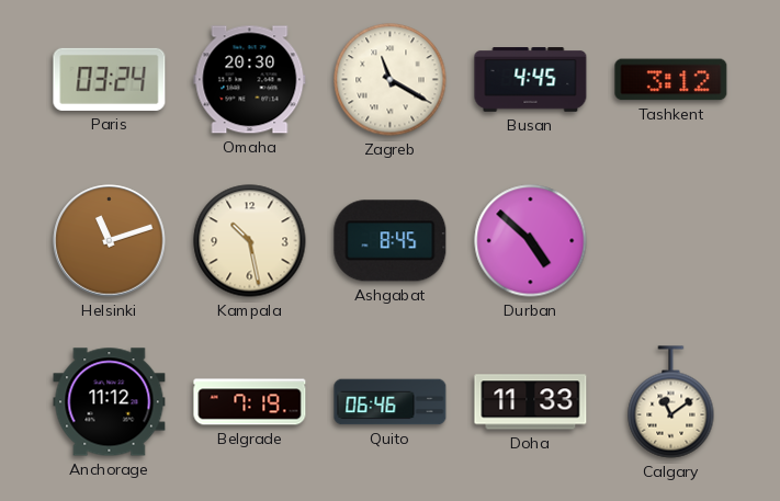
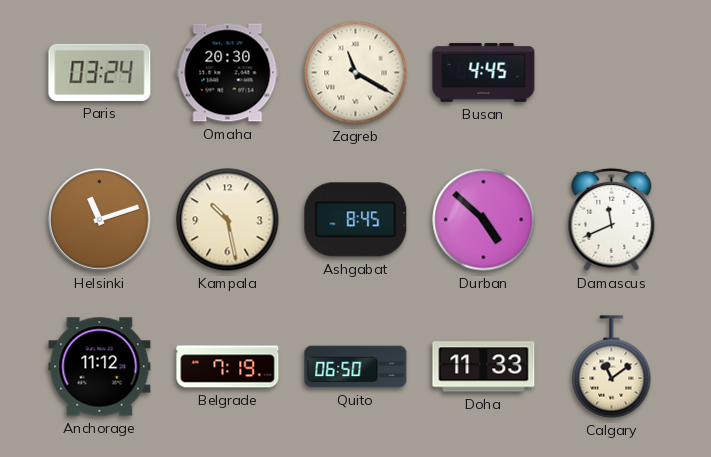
Tashkent: 3:12 -> none
Damascus: none -> 11:41
Quito: 06:46 -> 06:50
